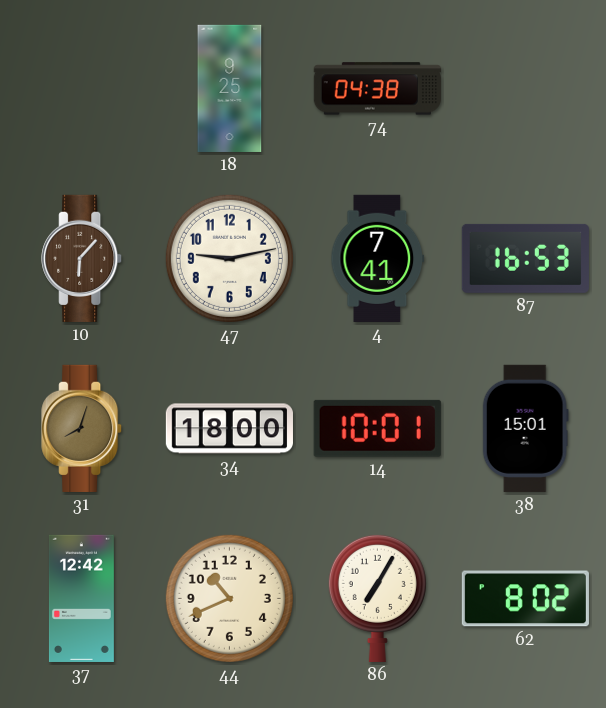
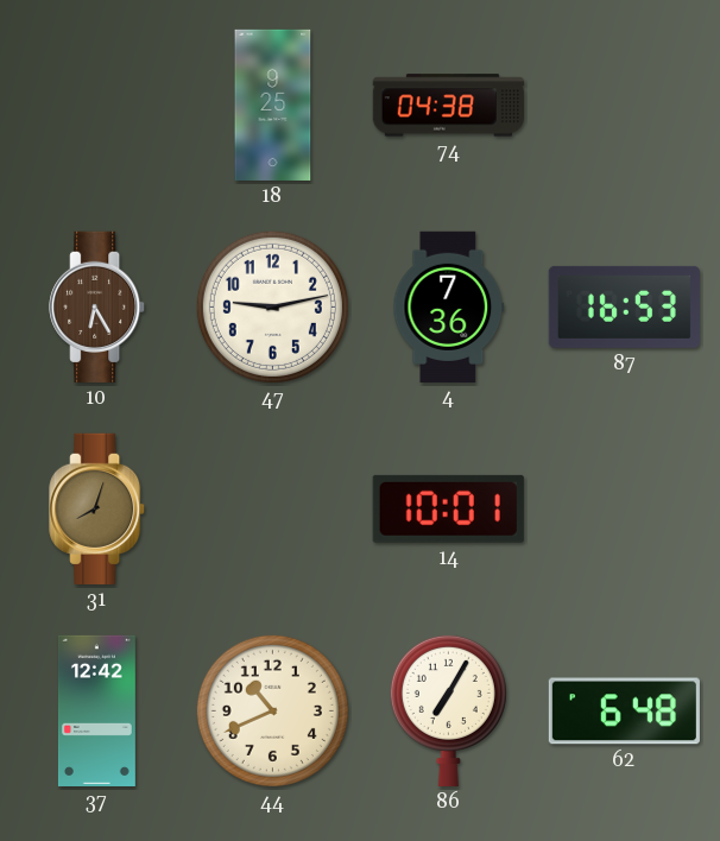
10: 6:07 -> 6:25
4: 7:41 -> 7:36
34: 18:00 -> none
38: 15:01 -> none
62: 8:02 -> 6:48
